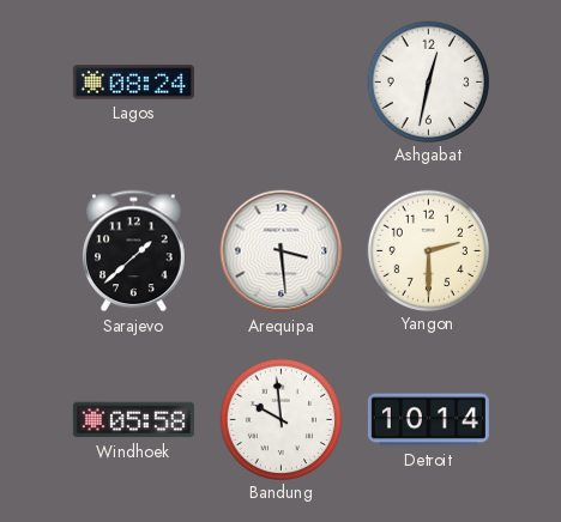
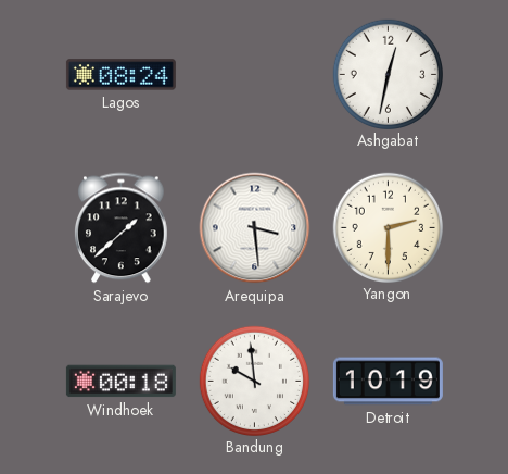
Windhoek: 05:58 -> 00:18
Detroit: 10:14 -> 10:19
